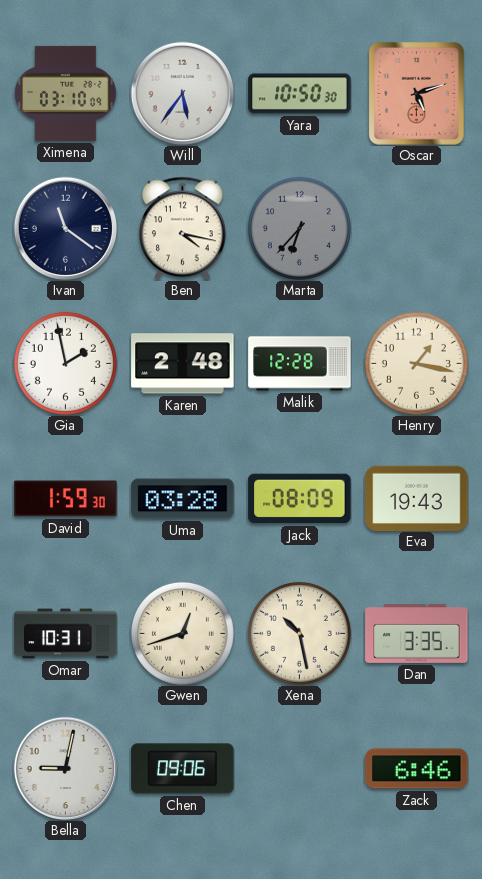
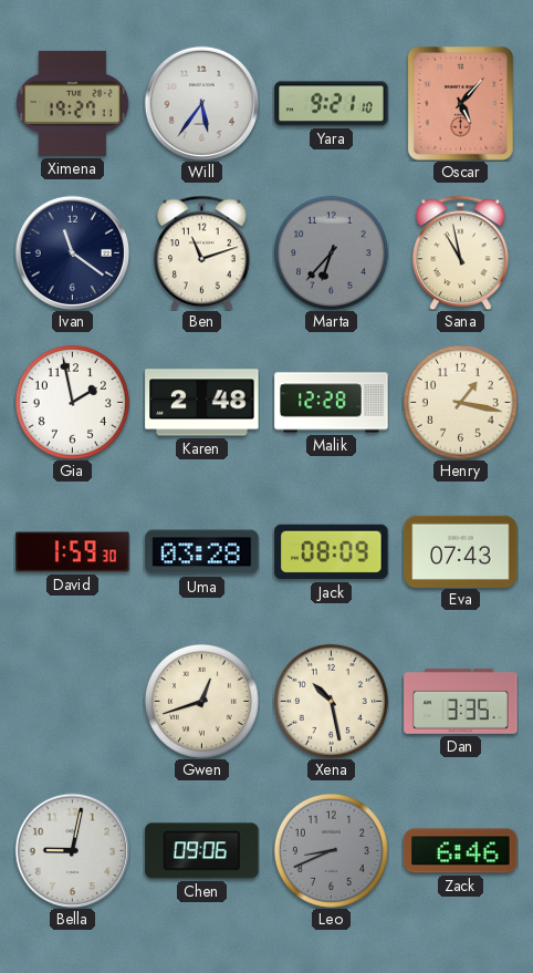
Ximena: 03:10 -> 19:27
Yara: 10:50 -> 9:21
Oscar: 5:12 -> 5:07
Ben: 4:17 -> 11:12
Sana: none -> 10:58
Eva: 19:43 -> 07:43
Omar: 10:31 -> none
Leo: none -> 8:41
